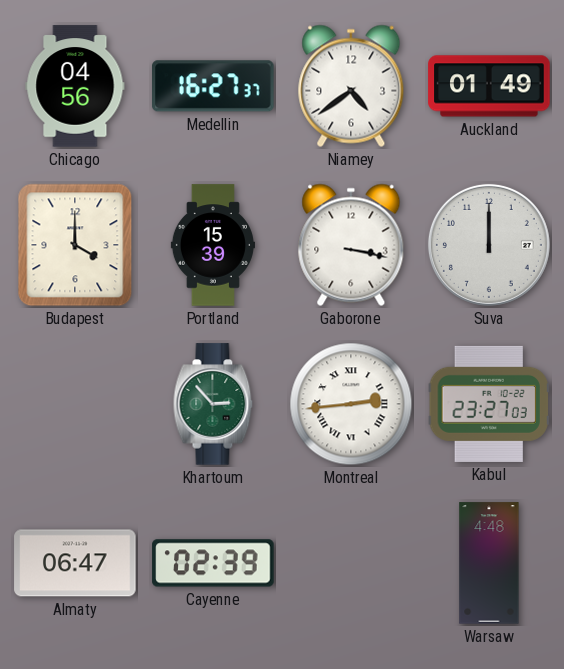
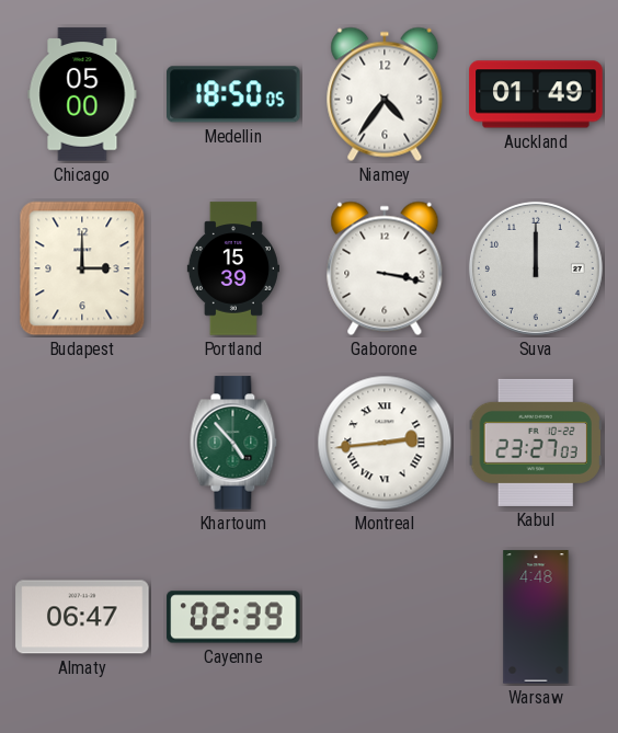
Chicago: 04:56 -> 05:00
Medellin: 16:27 -> 18:50
Niamey: 4:39 -> 4:36
Budapest: 4:00 -> 3:00
Khartoum: 2:53 -> 4:53
